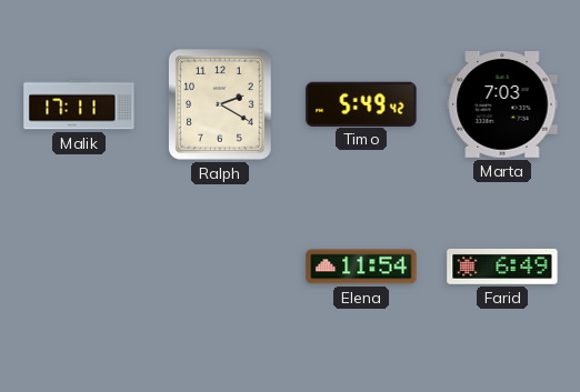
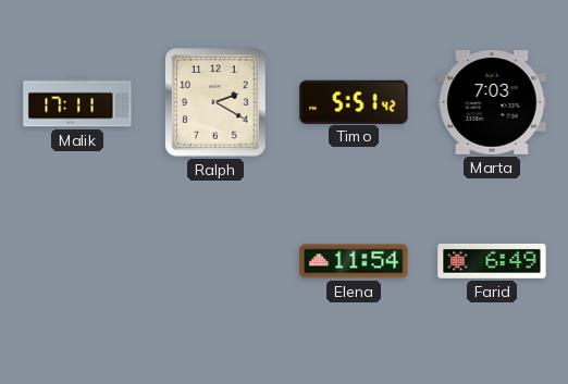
Timo: 5:49 -> 5:51
